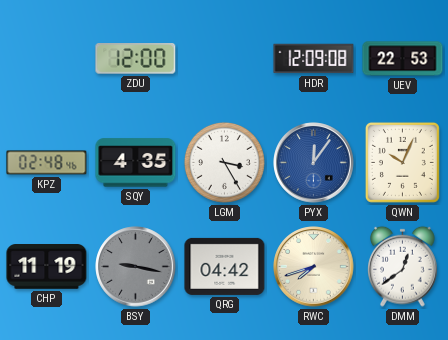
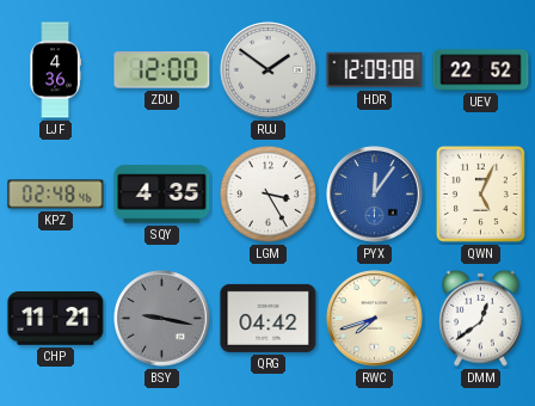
LJF: none -> 4:36
RUJ: none -> 1:51
UEV: 22:53 -> 22:52
QWN: 10:04 -> 5:04
CHP: 11:19 -> 11:21
